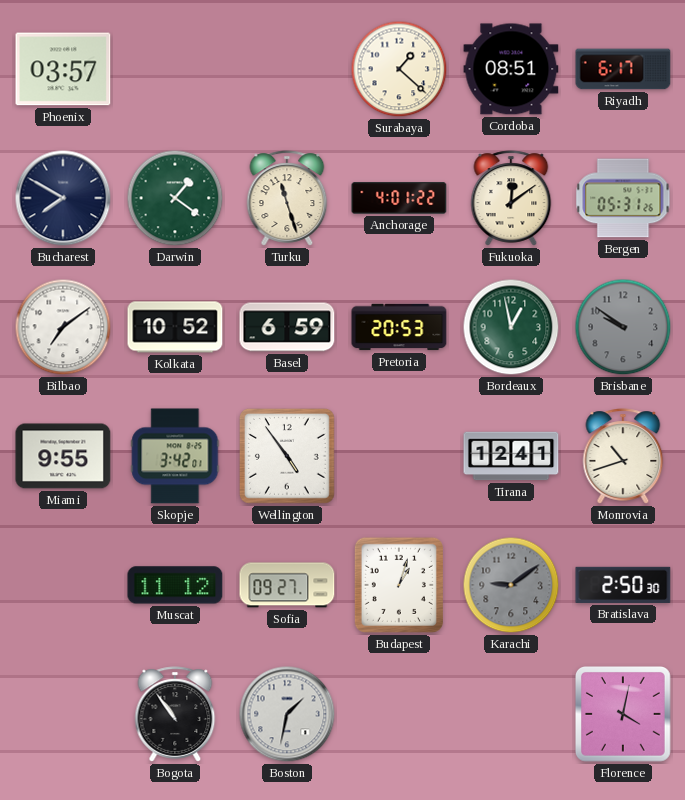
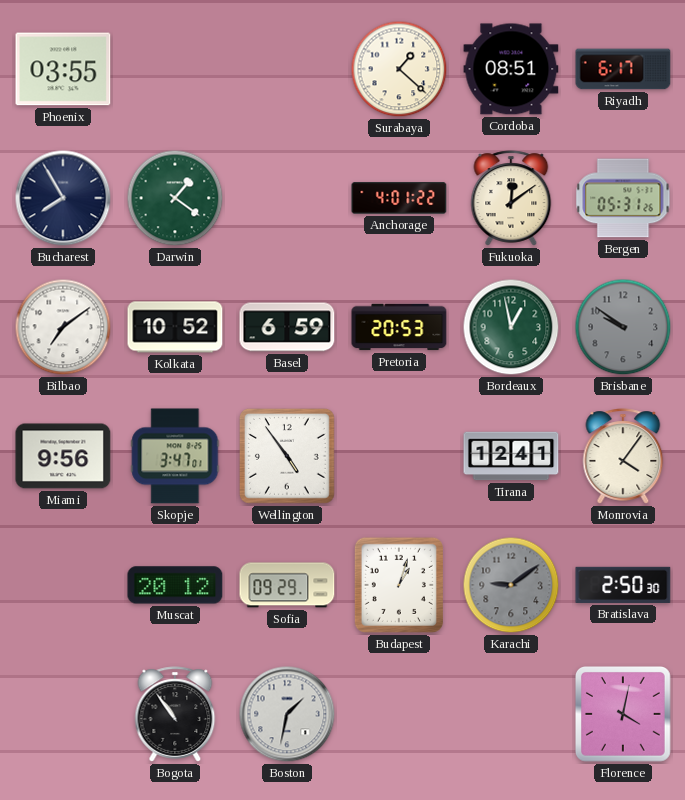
Phoenix: 03:57 -> 03:55
Bucharest: 7:50 -> 7:55
Turku: 11:27 -> none
Miami: 9:55 -> 9:56
Skopje: 3:42 -> 3:47
Monrovia: 10:42 -> 4:06
Muscat: 11:12 -> 20:12
Sofia: 09:27 -> 09:29
